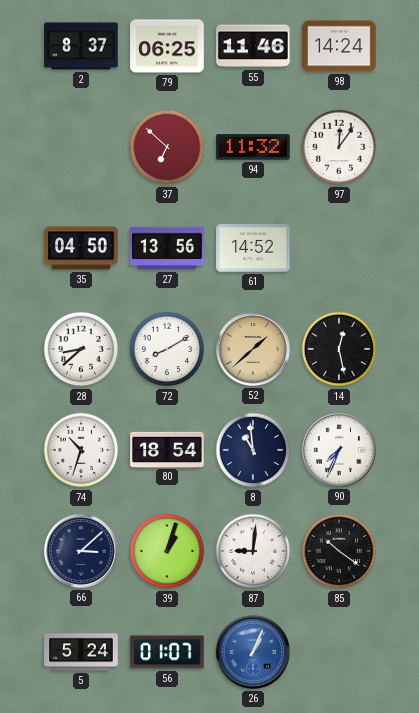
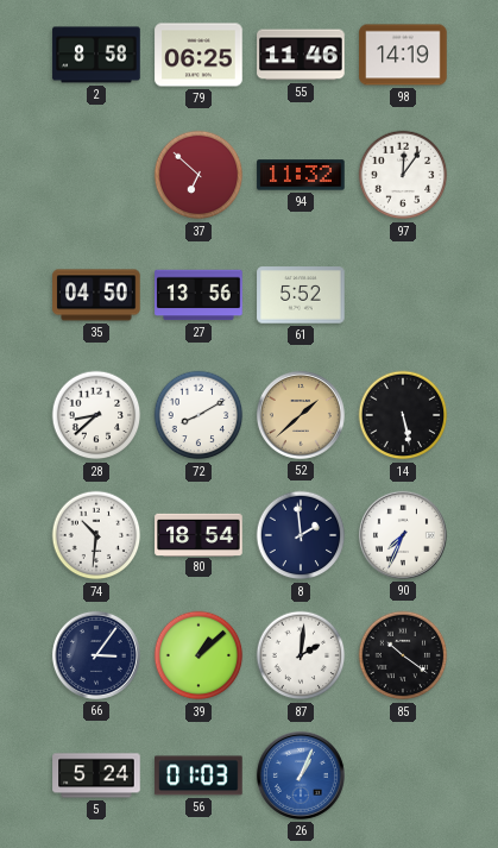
2: 8:37 -> 8:58
98: 14:24 -> 14:19
61: 14:52 -> 5:52
14: 12:28 -> 5:28
74: 10:33 -> 10:31
8: 10:59 -> 1:59
66: 3:08 -> 3:06
39: 1:03 -> 1:08
87: 9:01 -> 2:01
56: 01:07 -> 01:03
